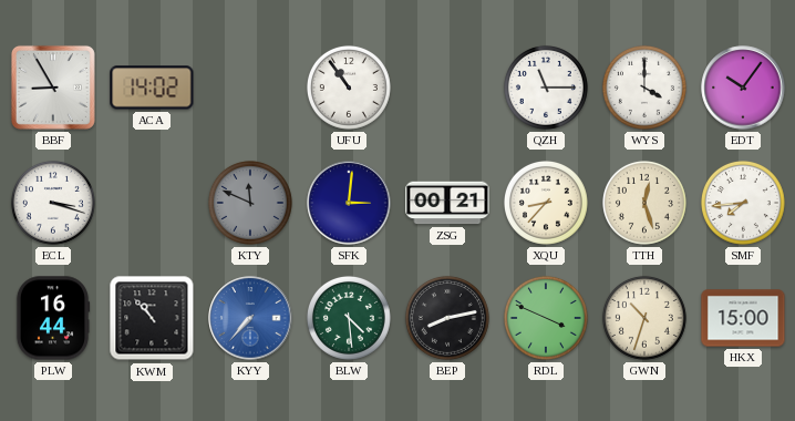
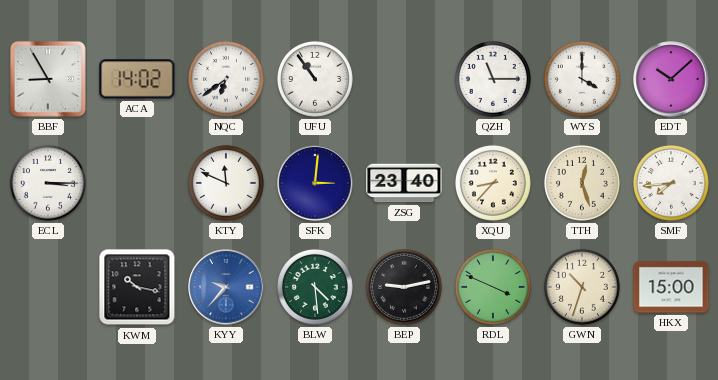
NQC: none -> 6:39
EDT: 10:06 -> 10:08
ECL: 3:18 -> 3:15
KTY dial: grey -> white
ZSG: 00:21 -> 23:40
PLW: 16:44 -> none
KWM: 10:53 -> 10:17
KYY: 7:37 -> 9:37
BEP: 8:13 -> 9:13
